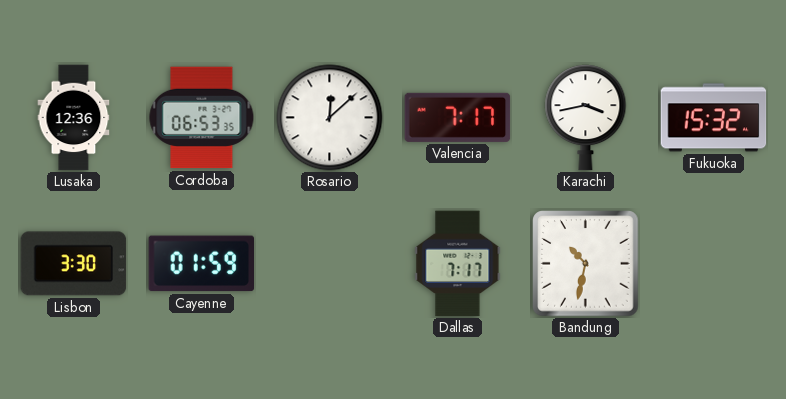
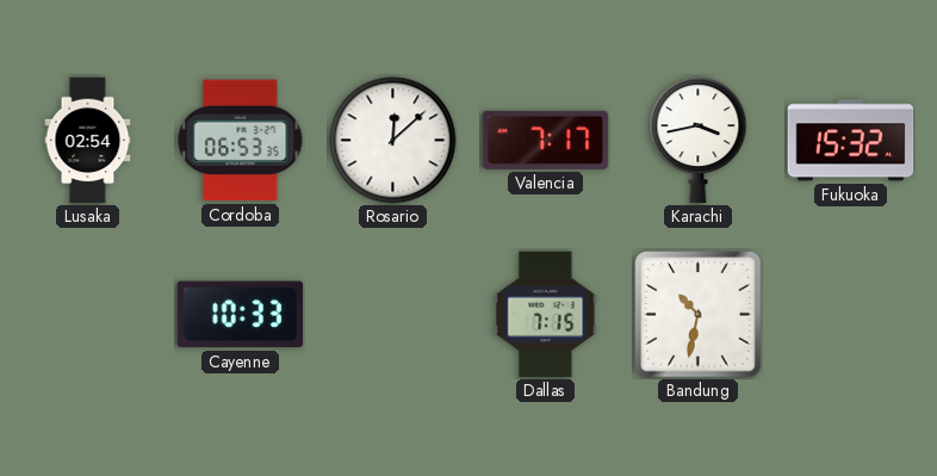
Lusaka: 12:36 -> 02:54
Lisbon: 3:30 -> none
Cayenne: 01:59 -> 10:33
Dallas: 7:17 -> 7:15
